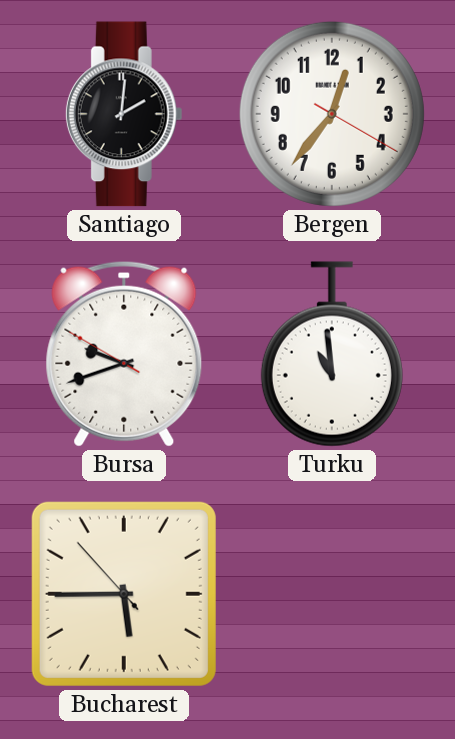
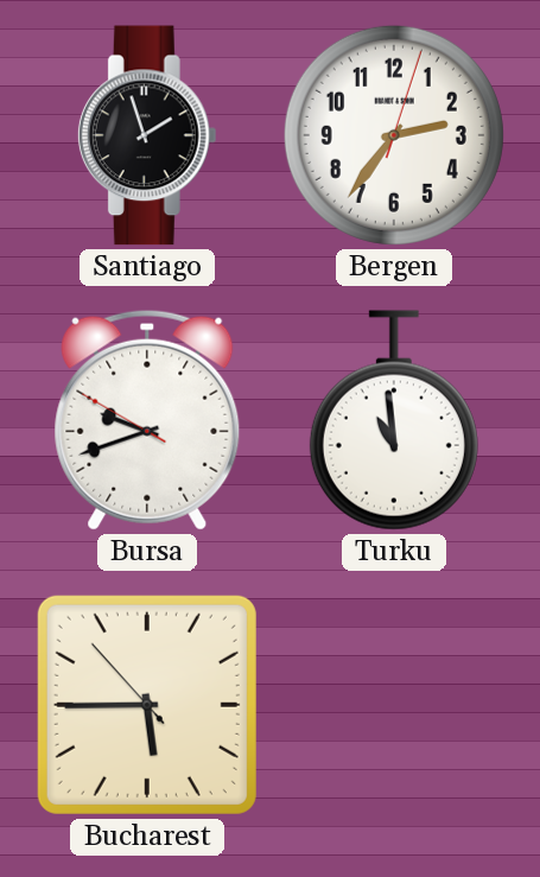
Santiago: 2:01 -> 1:57
Bergen: 12:36 -> 2:36
